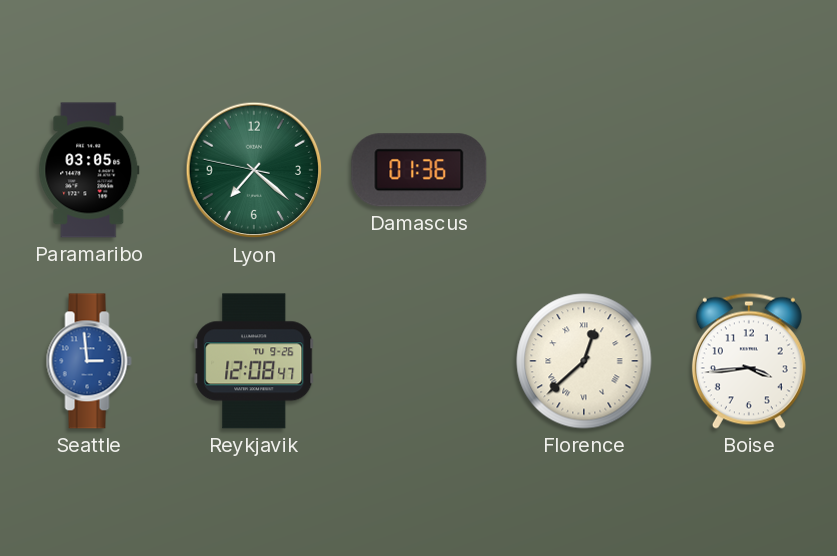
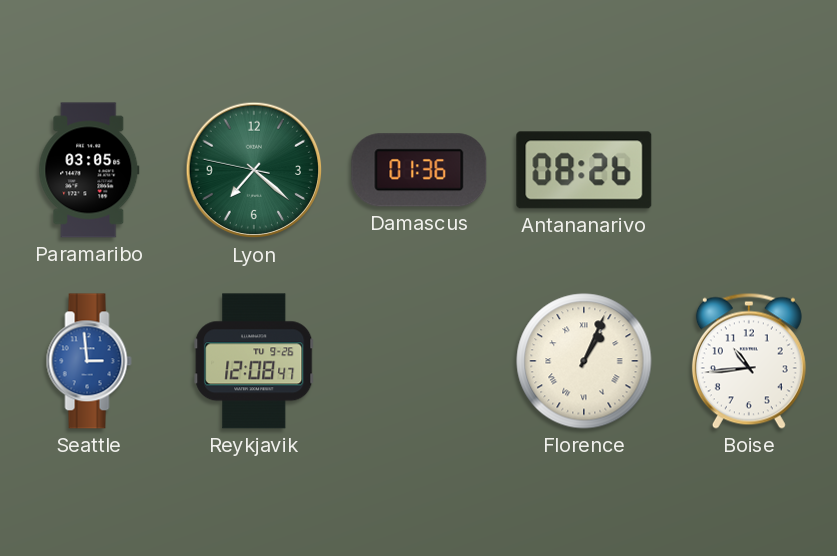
Antananarivo: none -> 08:26
Florence: 12:38 -> 1:04
Boise: 3:44 -> 10:44
